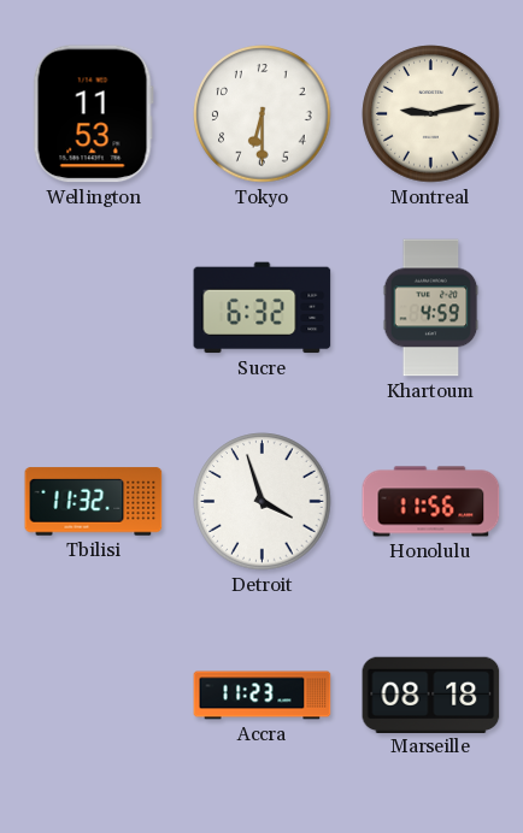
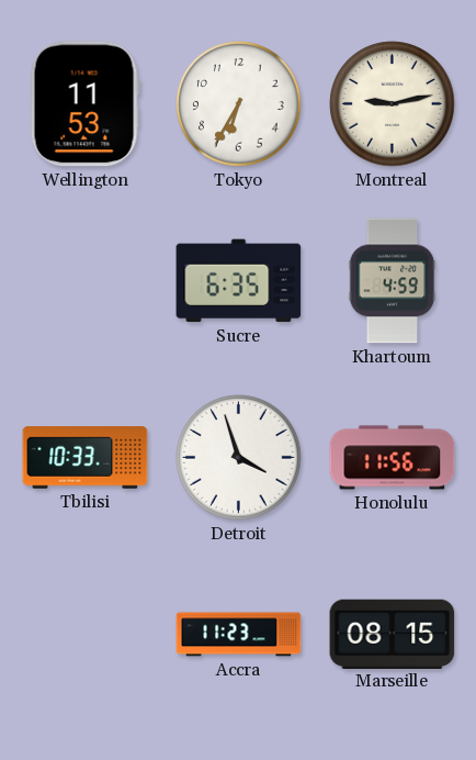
Tokyo: 6:30 -> 6:35
Sucre: 6:32 -> 6:35
Tbilisi: 11:32 -> 10:33
Marseille: 08:18 -> 08:15
